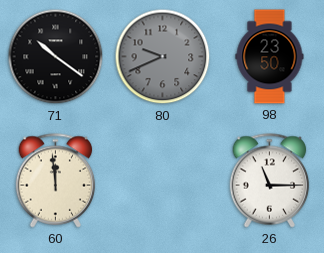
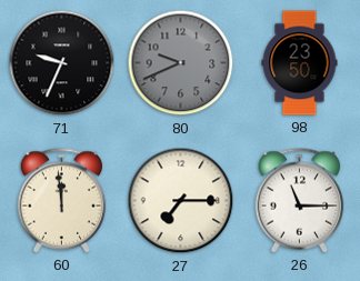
71: 10:21 -> 9:34
27: none -> 7:15
